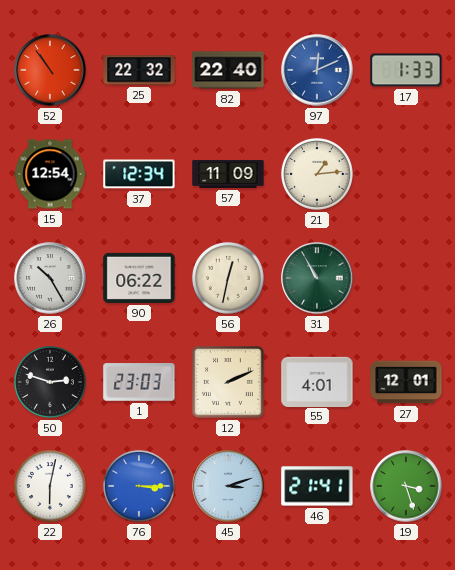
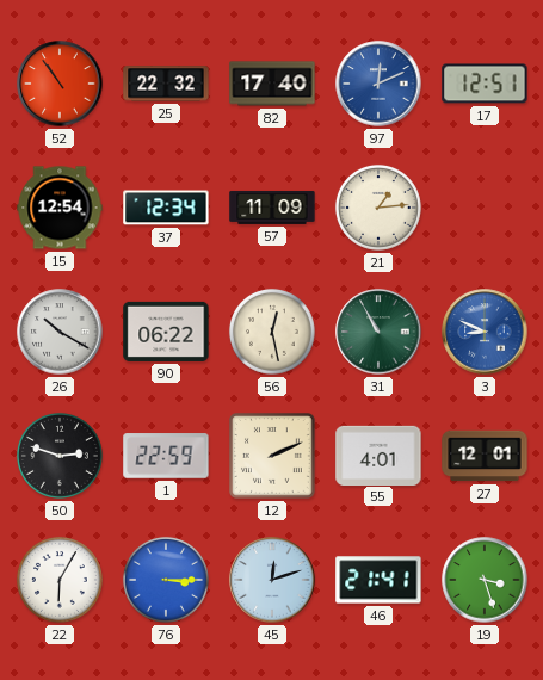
82: 22:40 -> 17:40
17: 1:33 -> 12:51
26: 10:25 -> 10:20
56: 12:32 -> 12:28
3: none -> 8:49
1: 23:03 -> 22:59
22: 6:02 -> 6:05
45: 3:12 -> 12:12
